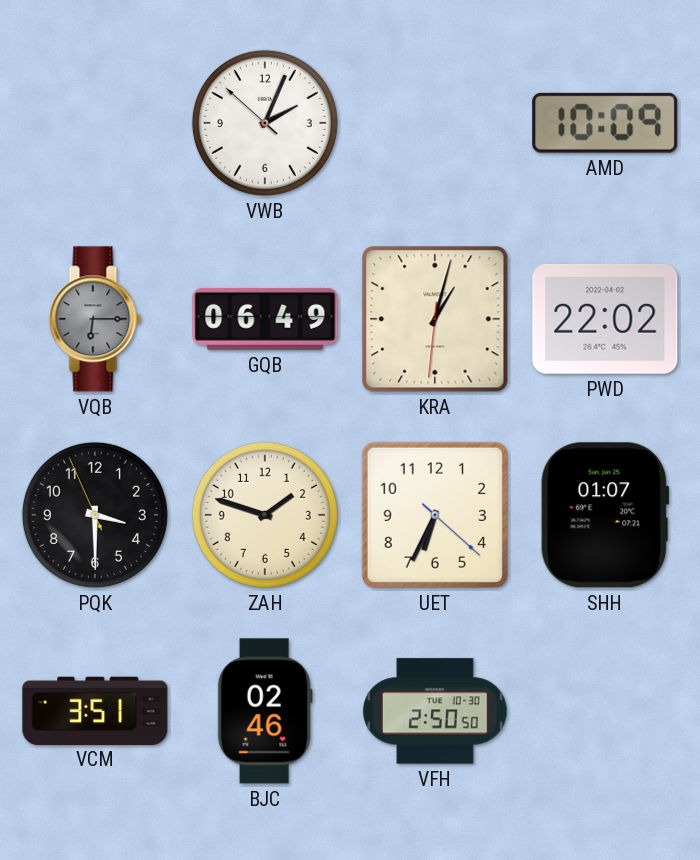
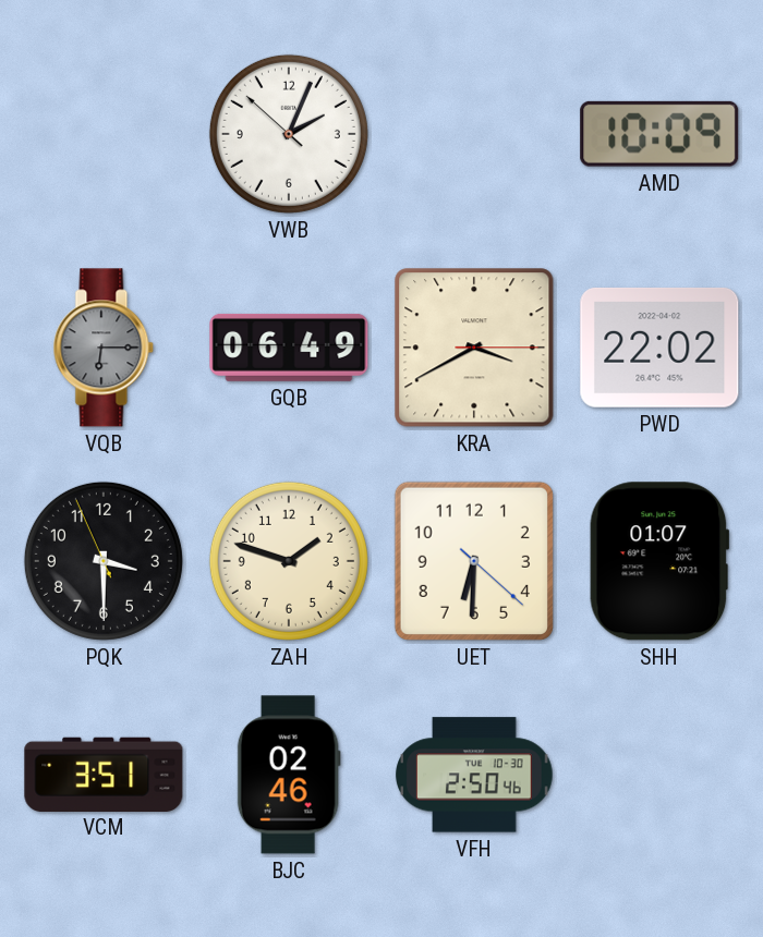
KRA: 1:02 -> 3:40
UET: 6:34 -> 6:30
VFH: 2:50:50 -> 2:50:46
